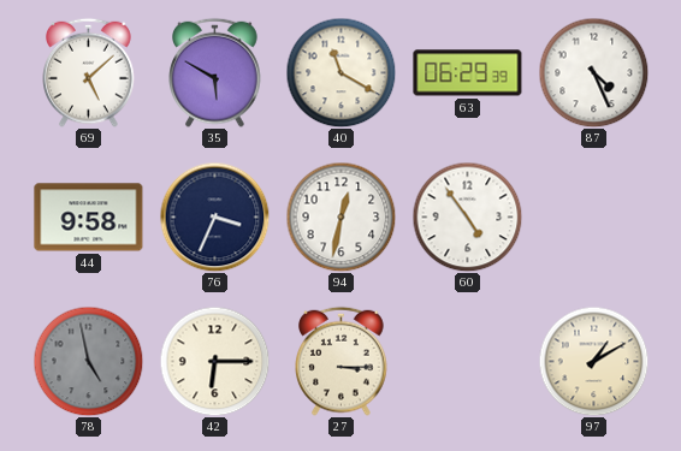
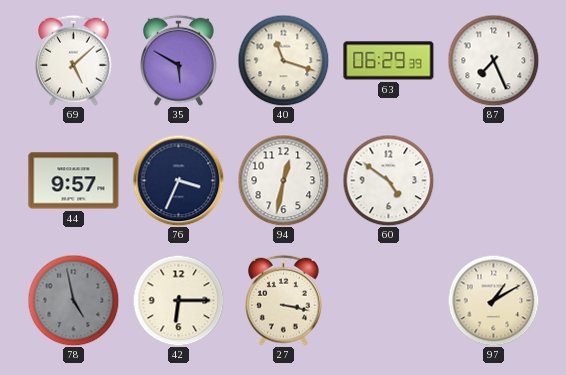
40: 11:20 -> 11:18
87: 4:26 -> 7:26
44: 9:58 -> 9:57
60: 4:54 -> 4:51
27: 3:15 -> 3:17
